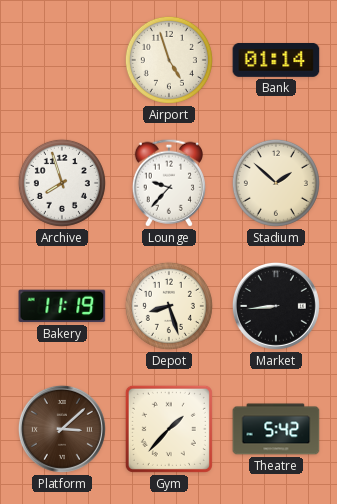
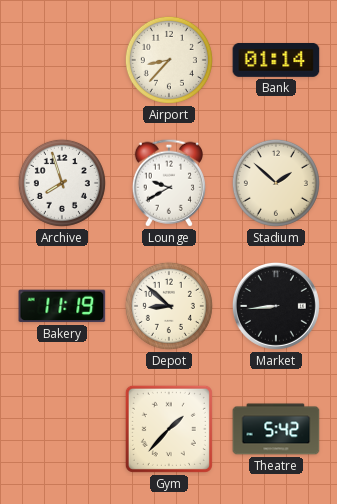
Airport: 4:57 -> 8:37
Lounge: 9:37 -> 9:40
Depot: 8:27 -> 8:52
Platform: 3:08 -> none
